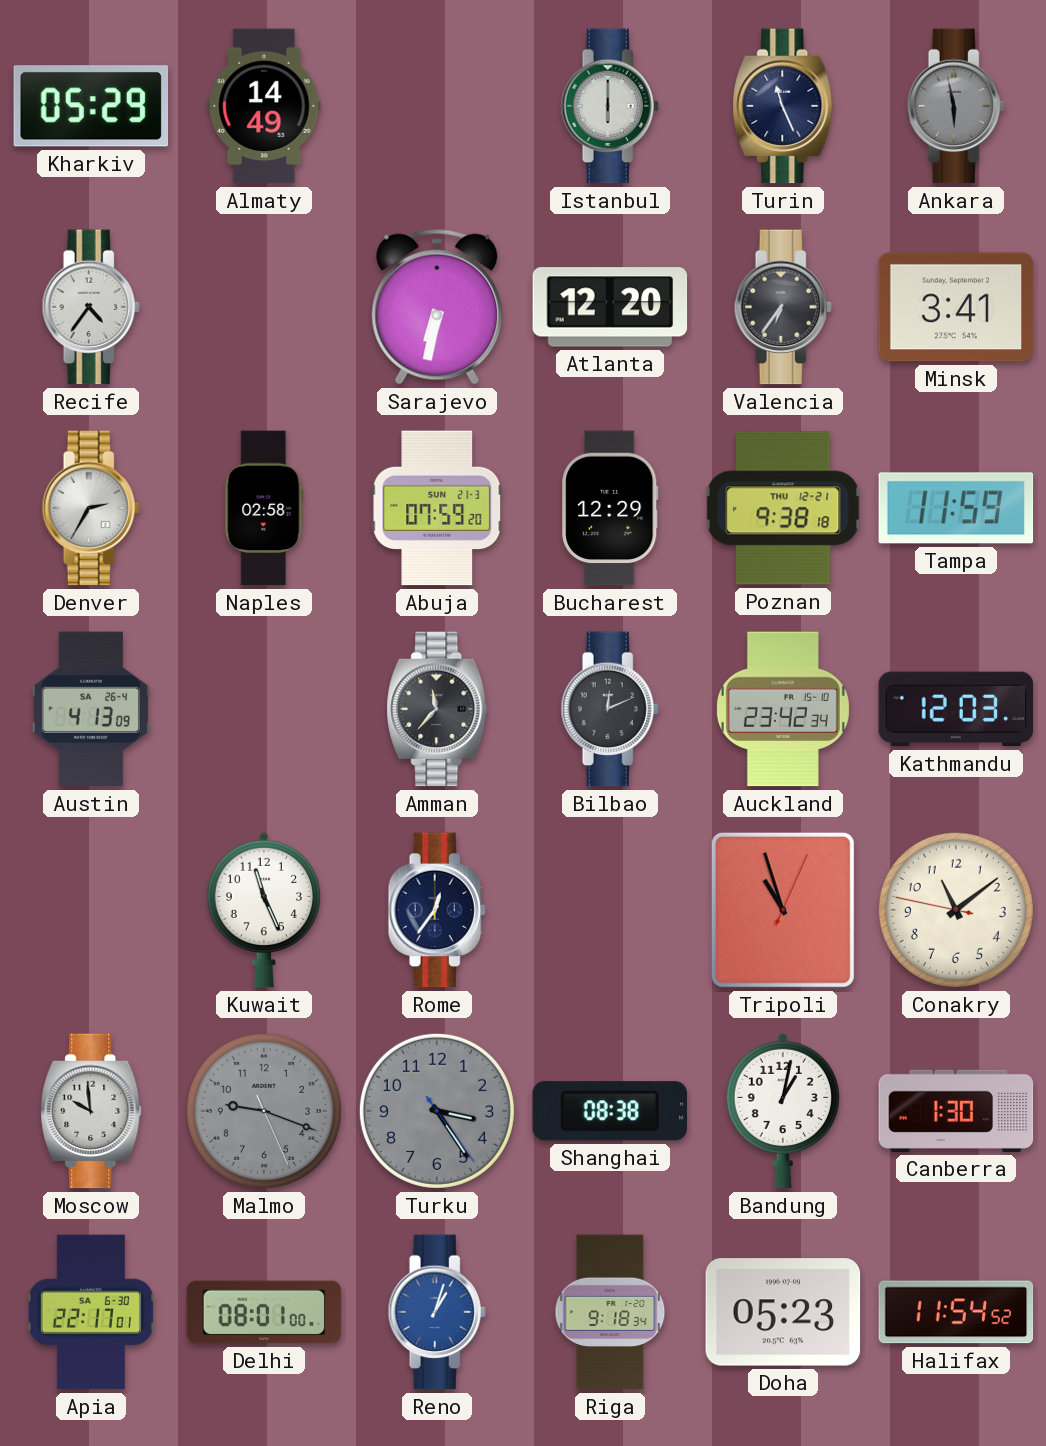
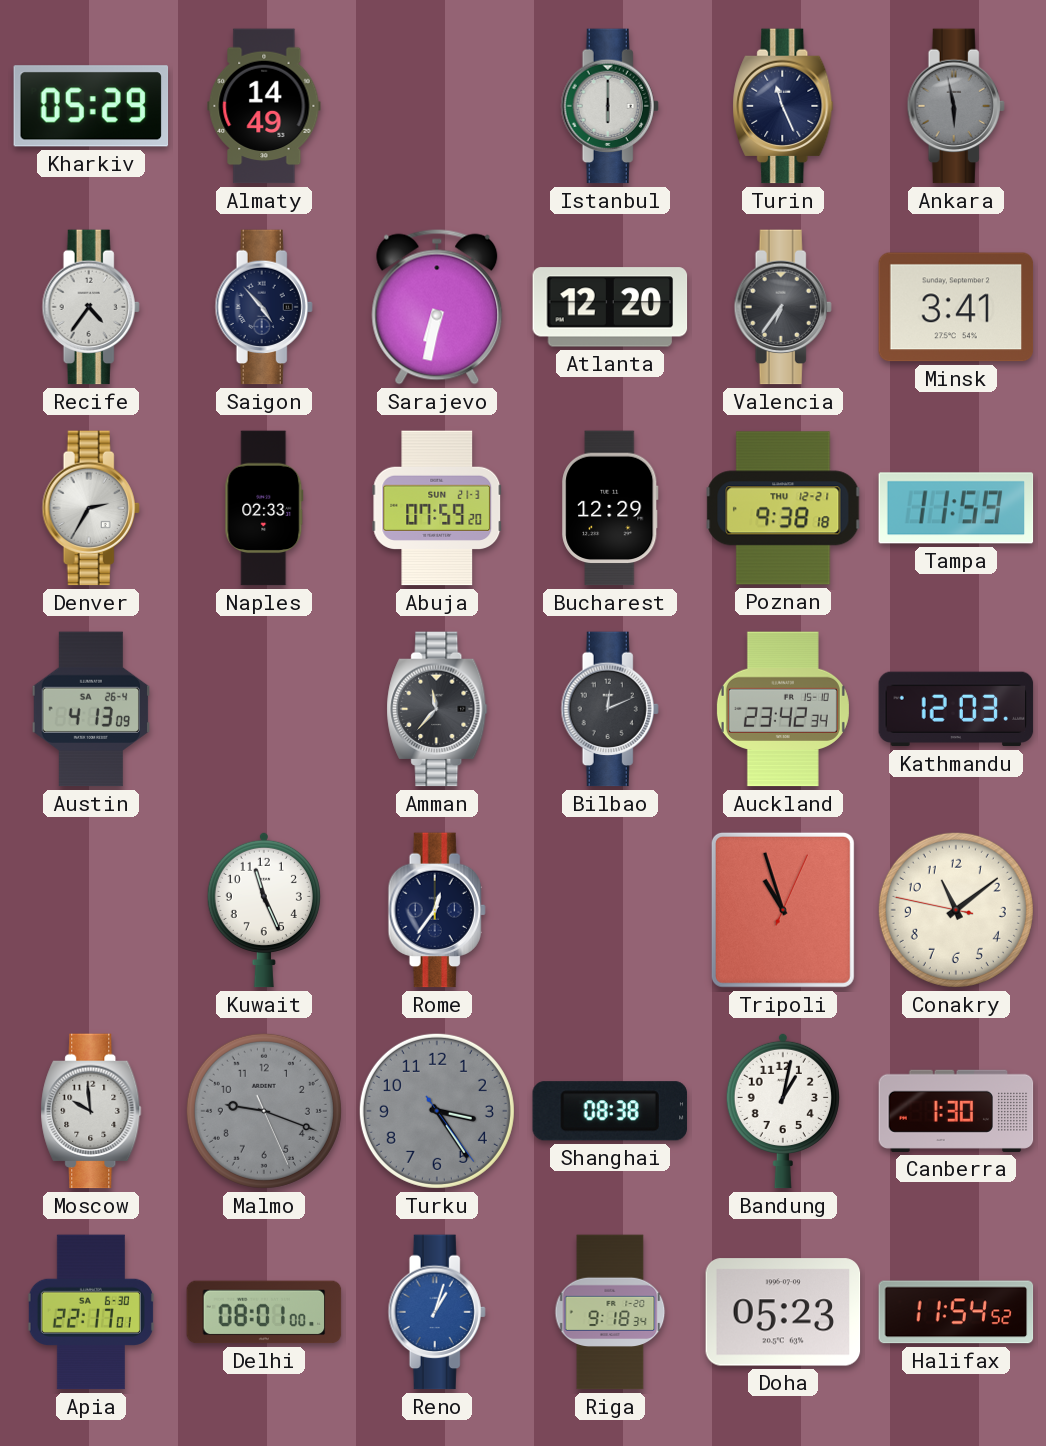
Saigon: none -> 4:53
Naples: 02:58 -> 02:33
